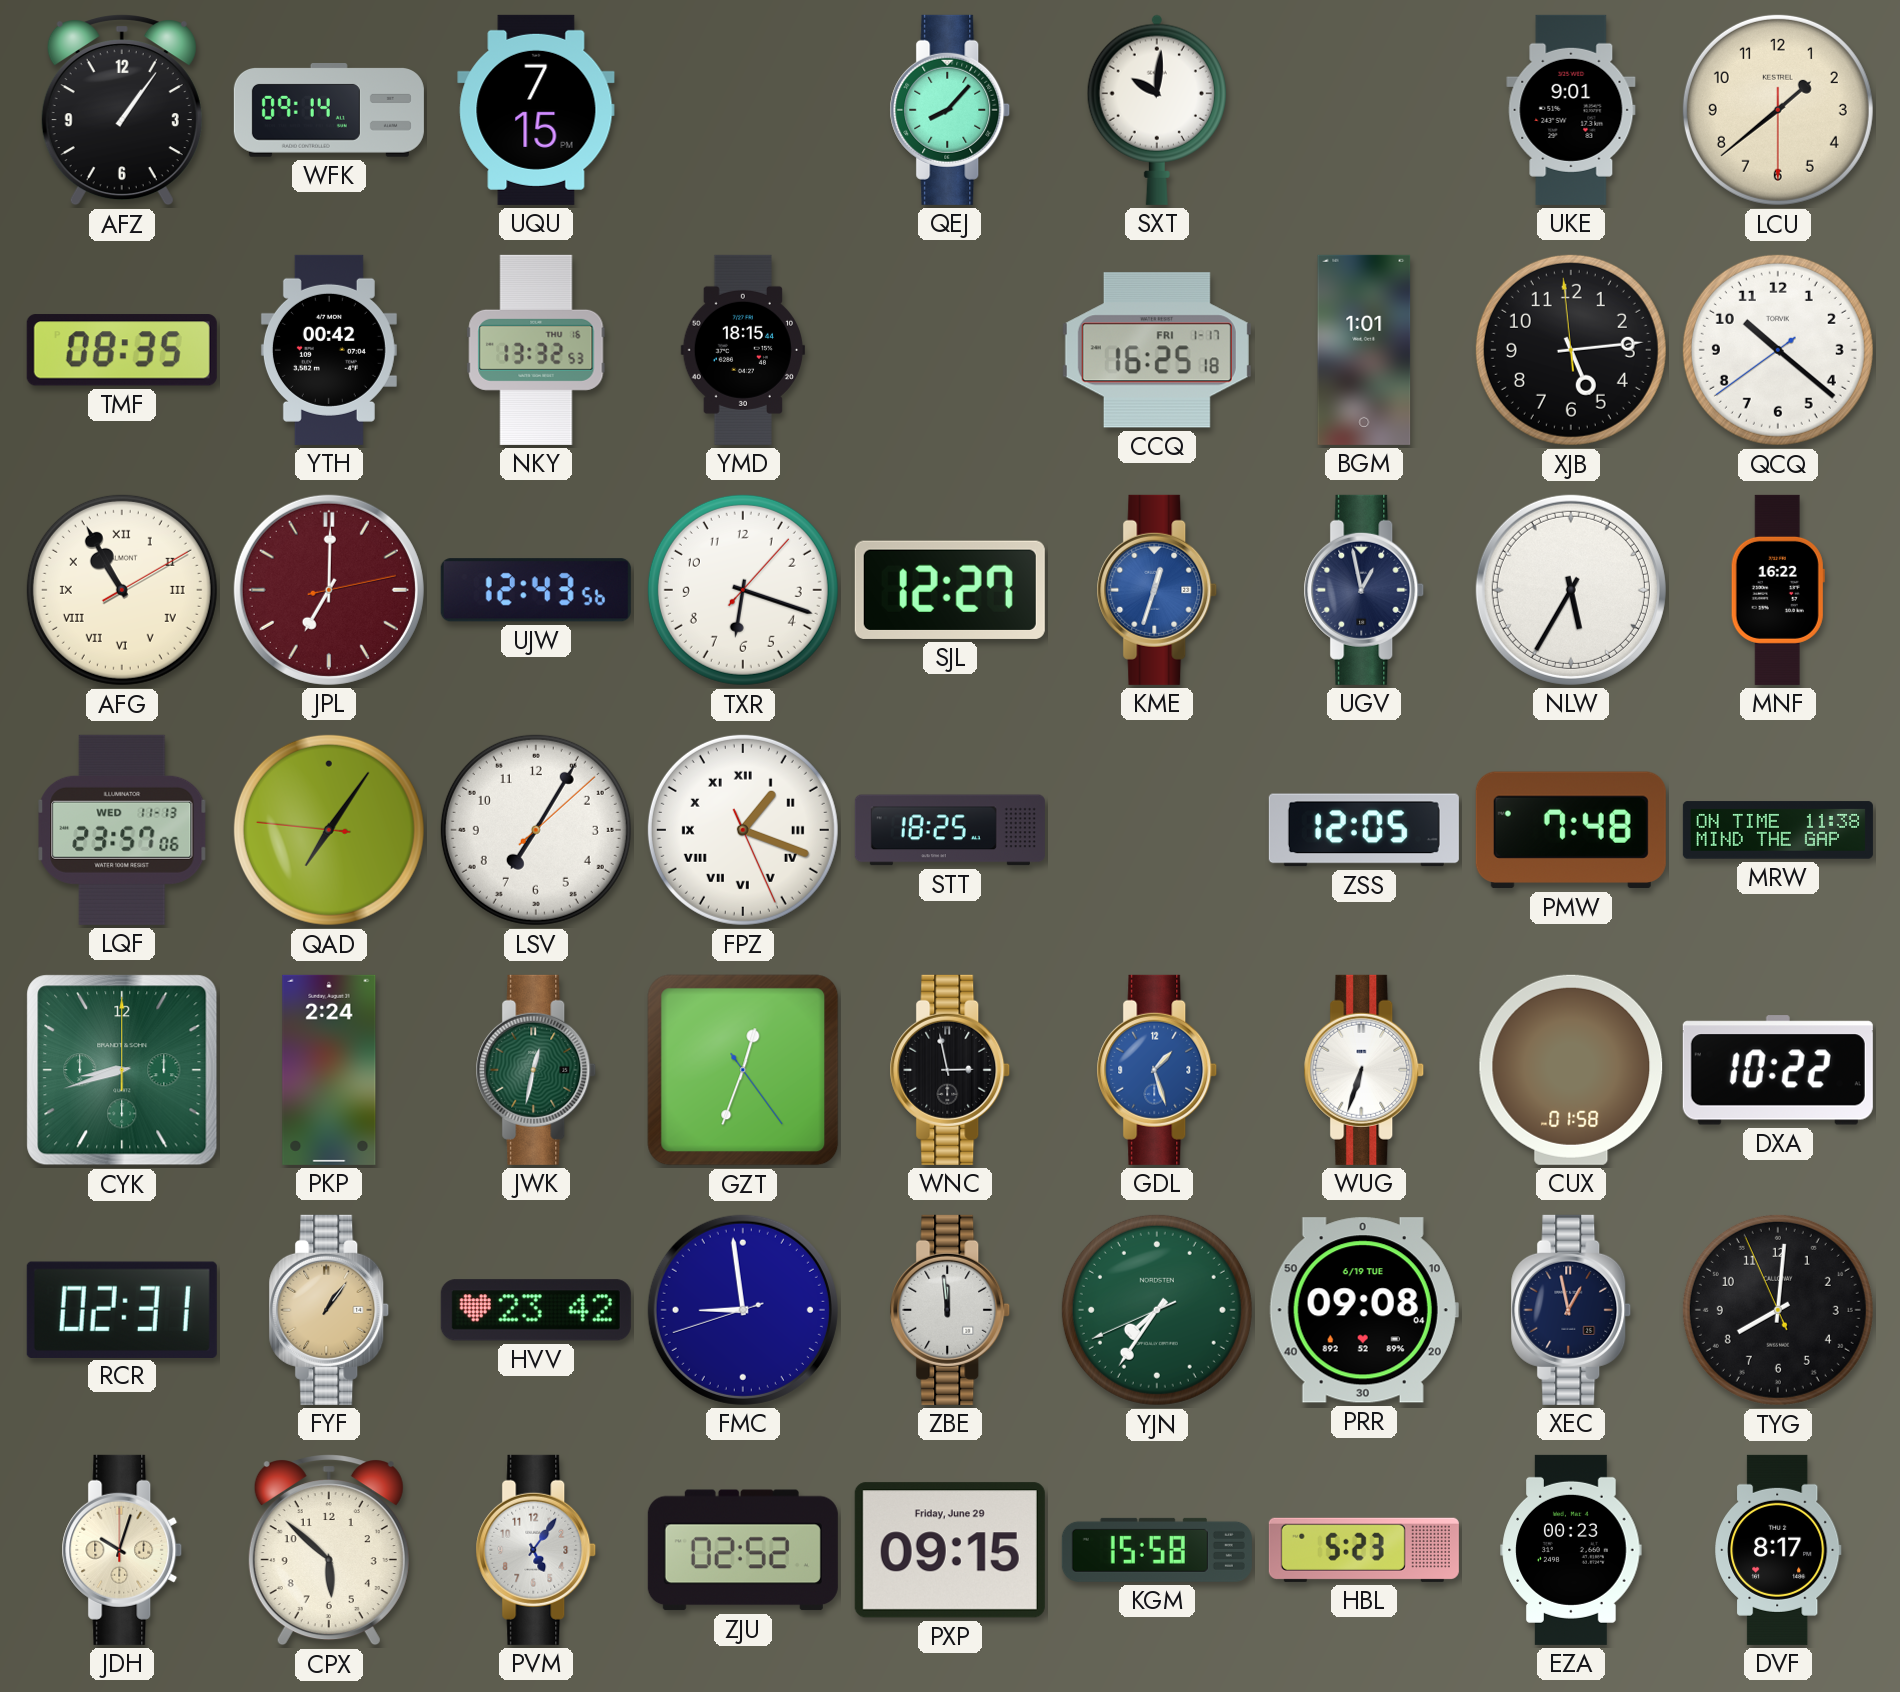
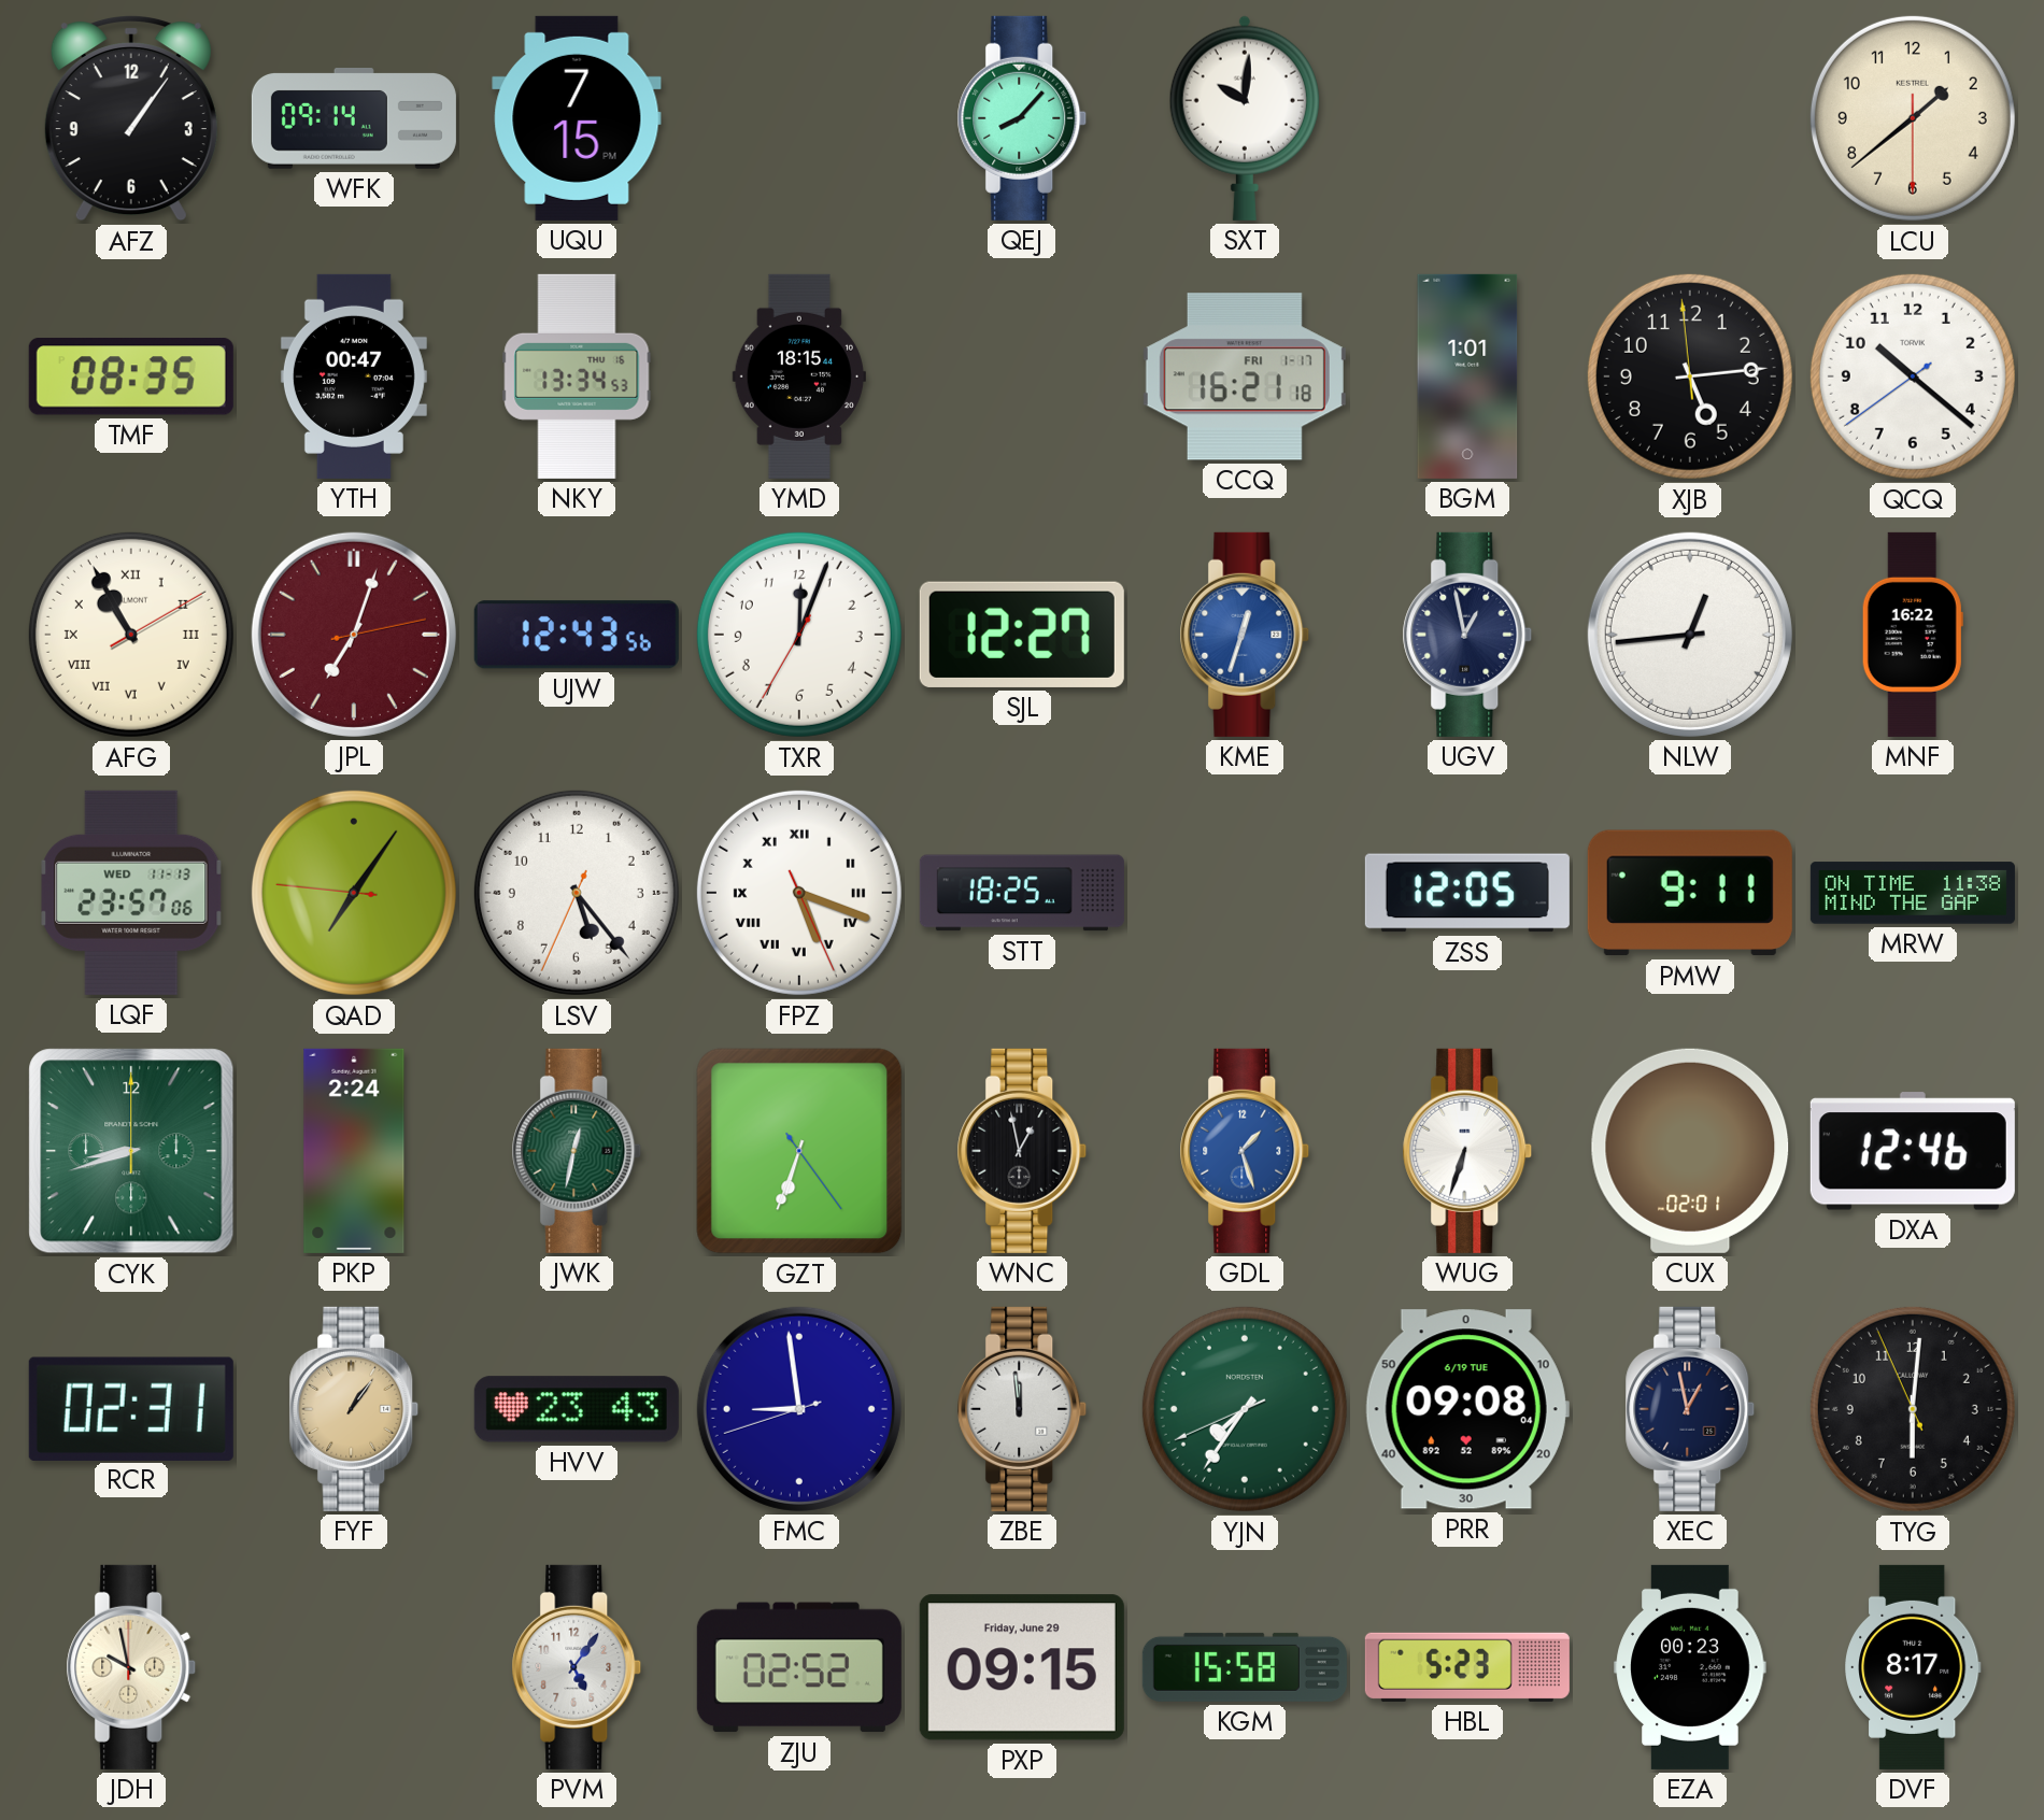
UKE: 9:01 -> none
YTH: 00:42 -> 00:47
NKY: 13:32 -> 13:34
CCQ: 16:25 -> 16:21
JPL: 7:00 -> 7:03
TXR: 6:18 -> 12:03
NLW: 5:35 -> 12:44
LSV: 7:05 -> 5:23
FPZ: 1:18 -> 5:18
PMW: 7:48 -> 9:11
GZT: 12:33 -> 6:33
WNC: 2:58 -> 12:58
CUX: 01:58 -> 02:01
DXA: 10:22 -> 12:46
HVV: 23:42 -> 23:43
TYG: 8:00 -> 6:00
JDH: 10:03 -> 9:58
CPX: 5:52 -> none
